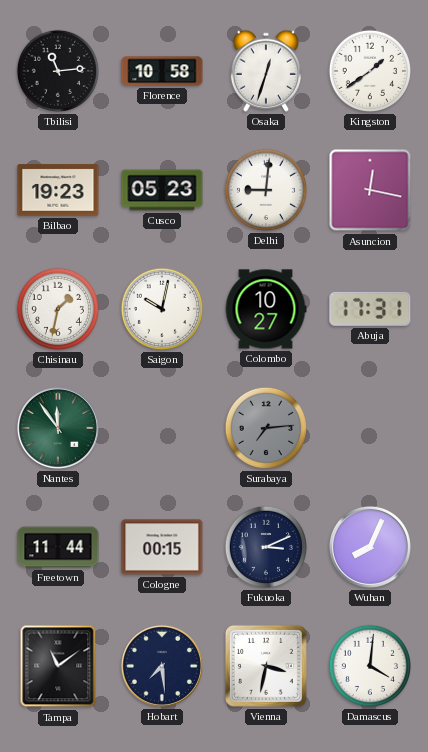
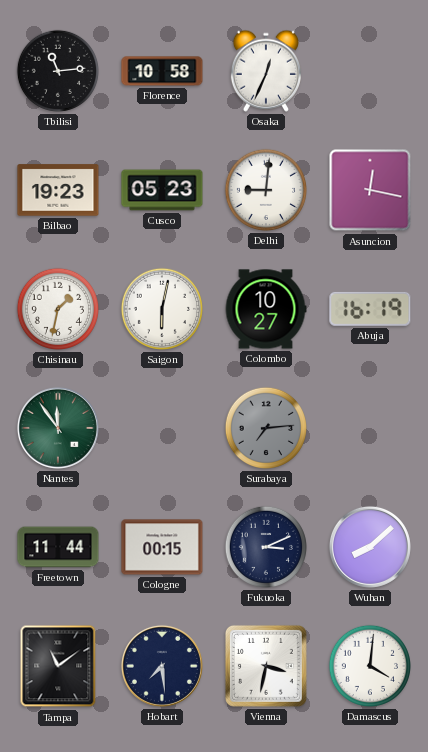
Osaka: 12:33 -> 12:34
Kingston: 1:39 -> none
Saigon: 10:02 -> 6:02
Abuja: 17:31 -> 16:19
Wuhan: 8:04 -> 8:08
